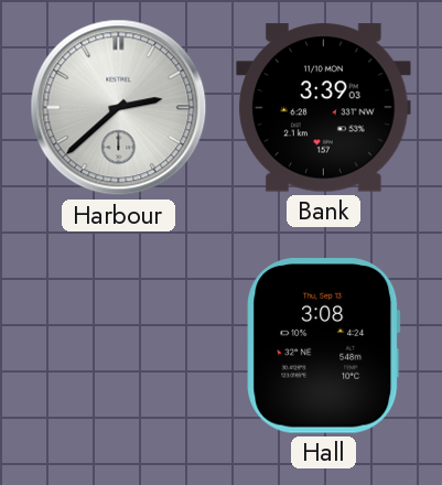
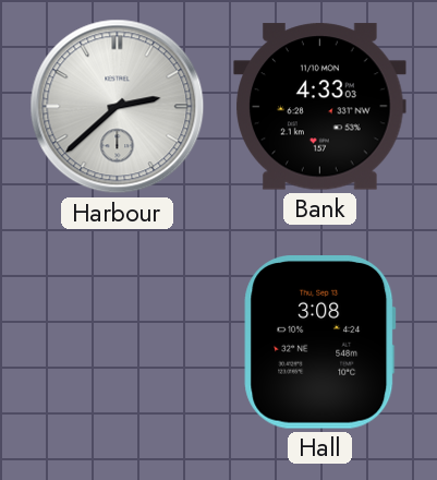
Bank: 3:39 -> 4:33
